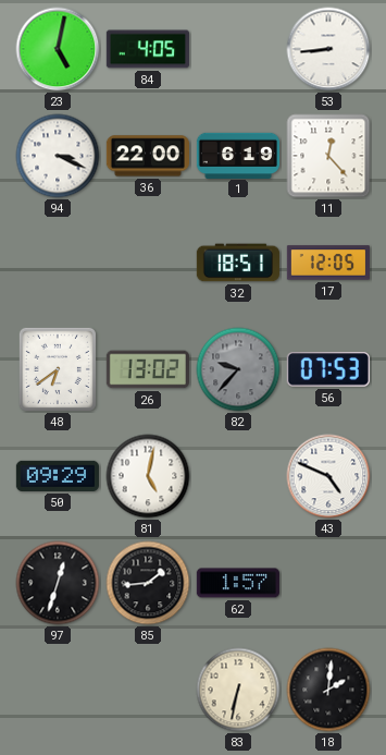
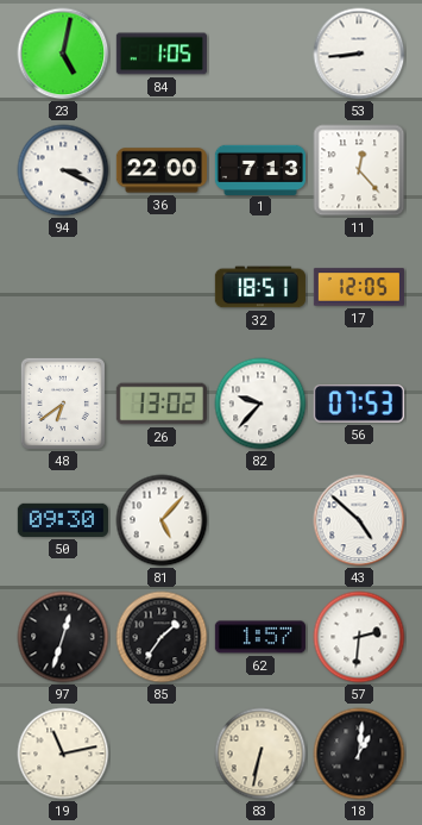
84: 4:05 -> 1:05
1: 6:19 -> 7:13
82 dial: grey -> white
50: 09:29 -> 09:30
81: 5:02 -> 5:07
43: 4:49 -> 4:52
85: 1:44 -> 1:36
57: none -> 2:31
19: none -> 11:13
18: 2:01 -> 1:01
